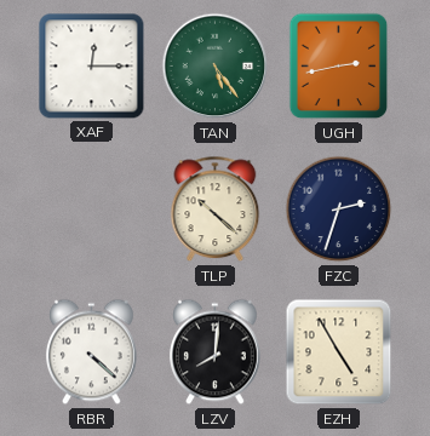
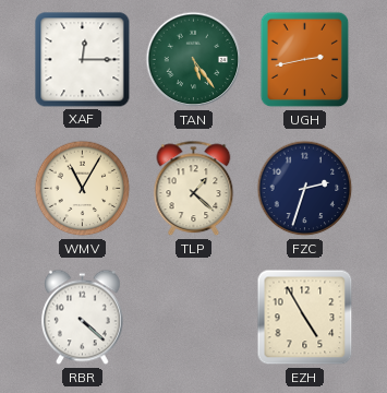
WMV: none -> 11:05
TLP: 10:22 -> 1:22
LZV: 8:01 -> none
